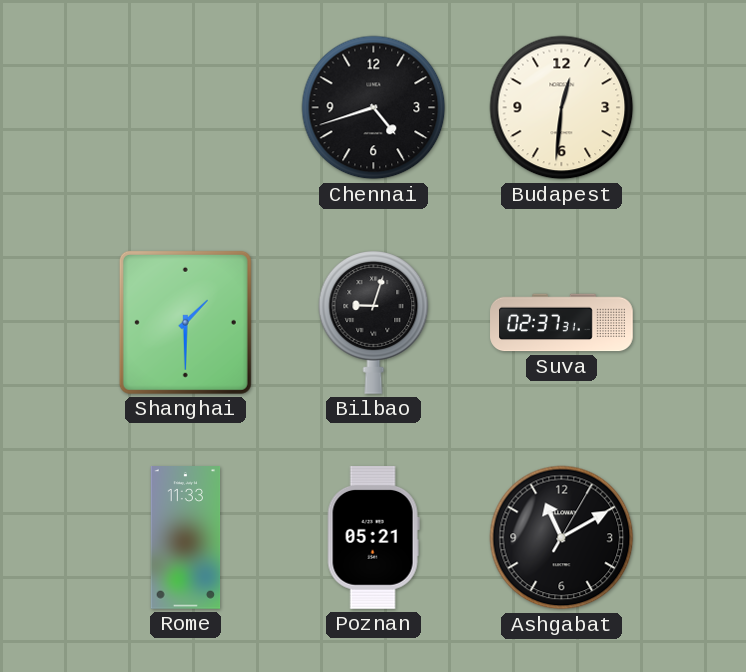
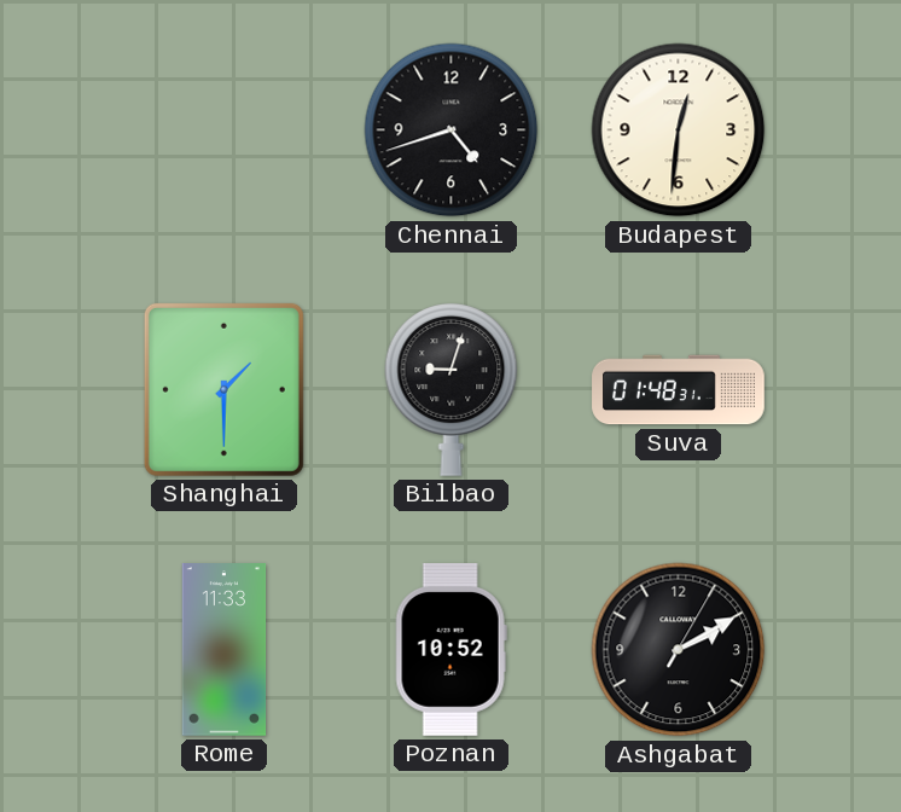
Suva: 02:37 -> 01:48
Poznan: 05:21 -> 10:52
Ashgabat: 11:10 -> 2:10
